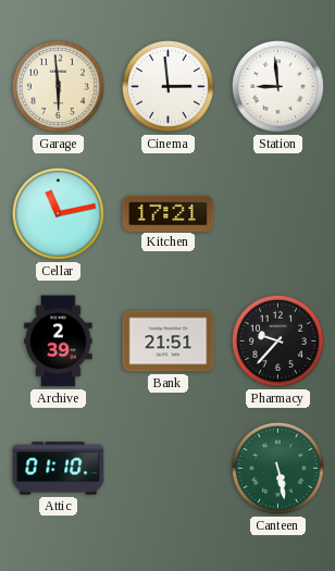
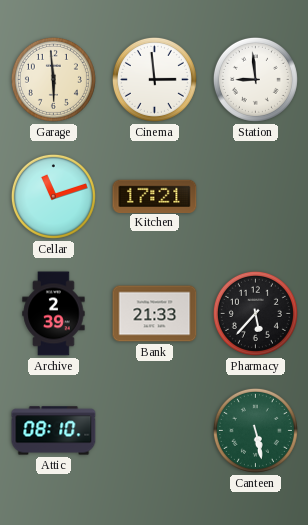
Cellar: 11:13 -> 11:12
Bank: 21:51 -> 21:33
Pharmacy: 9:37 -> 5:37
Attic: 01:10 -> 08:10
